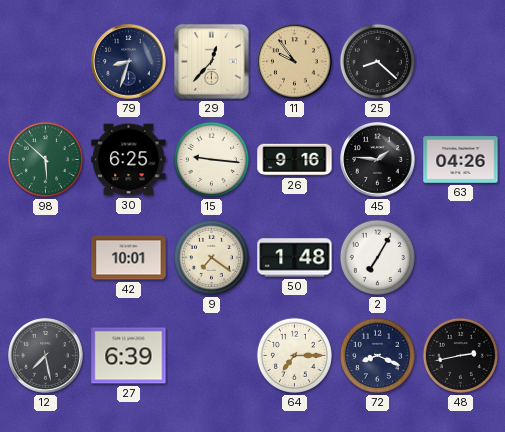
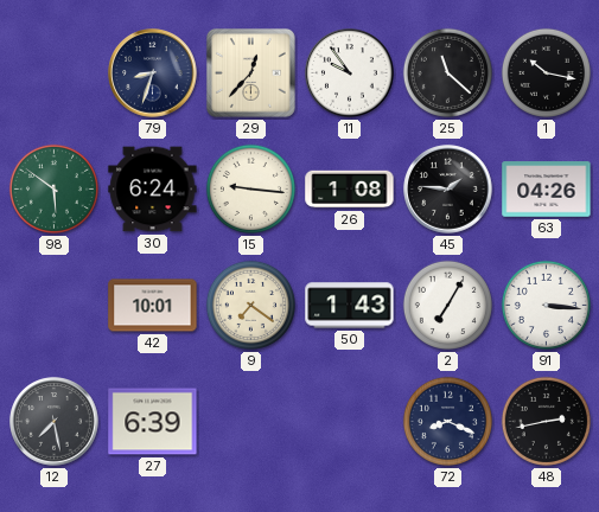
11 dial: champagne -> white
25: 8:22 -> 11:22
1: none -> 10:17
98: 5:52 -> 5:51
30: 6:25 -> 6:24
26: 9:16 -> 1:08
50: 1:48 -> 1:43
91: none -> 3:16
64: 7:15 -> none
